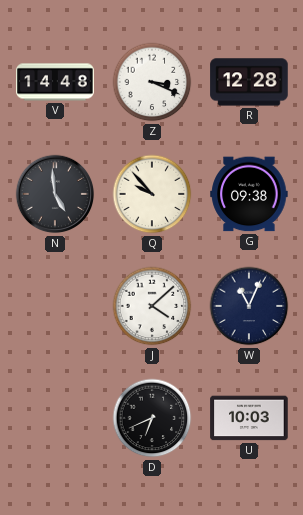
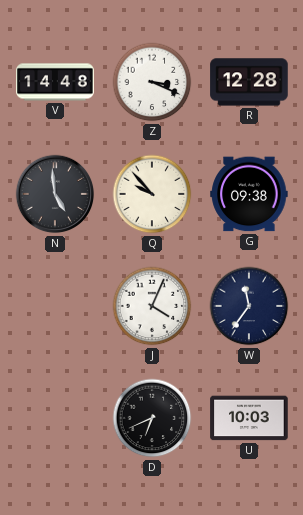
J: 4:08 -> 4:04
W: 11:04 -> 11:36
